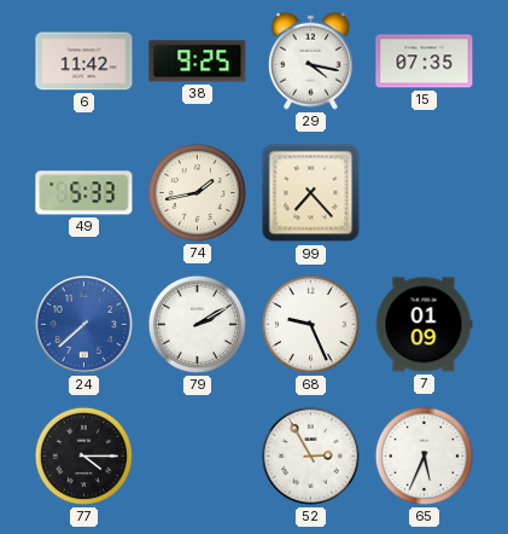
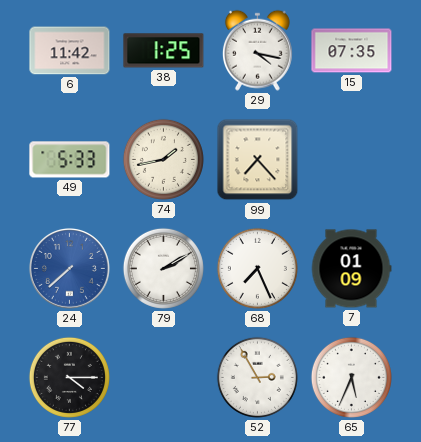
38: 9:25 -> 1:25
68: 9:26 -> 7:26
